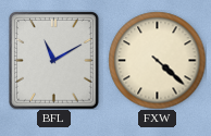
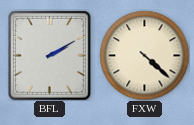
BFL: 11:10 -> 2:10
